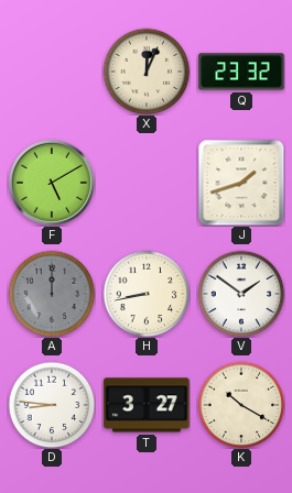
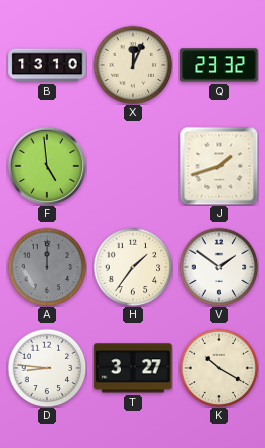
B: none -> 13:10
F: 5:10 -> 4:59
H: 8:43 -> 1:36
